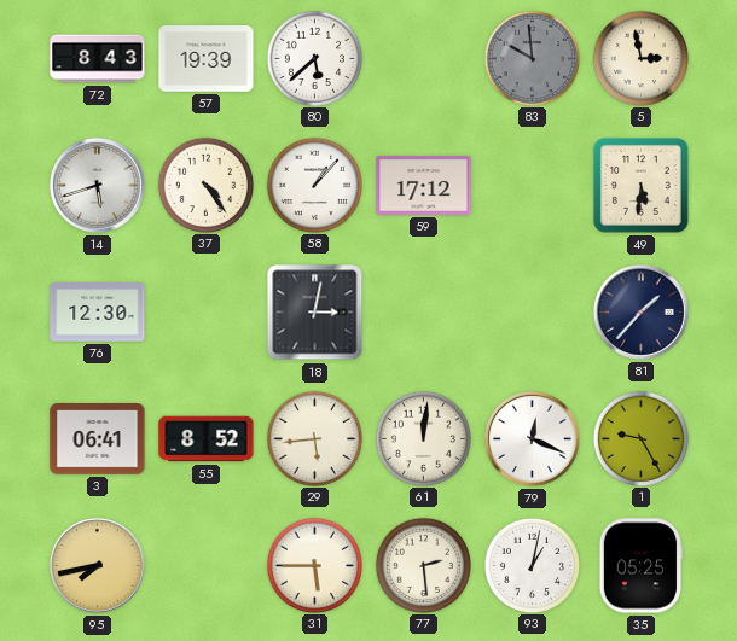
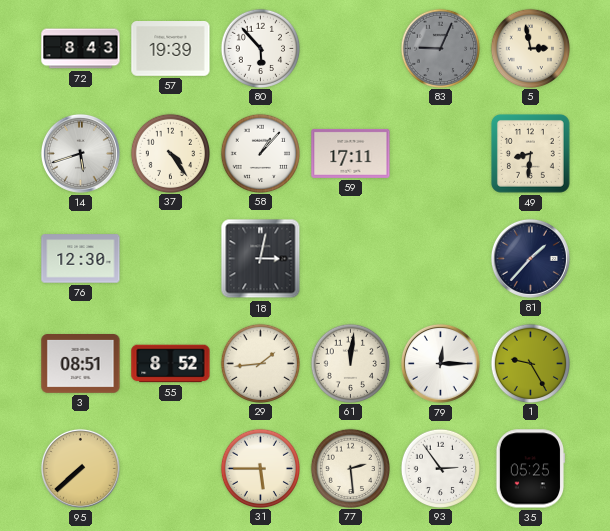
80: 5:38 -> 5:53
83: 9:59 -> 9:04
59: 17:12 -> 17:11
49: 5:31 -> 8:31
3: 06:41 -> 08:51
29: 5:44 -> 1:44
79: 12:19 -> 12:15
95: 7:43 -> 7:38
93: 1:02 -> 2:54
